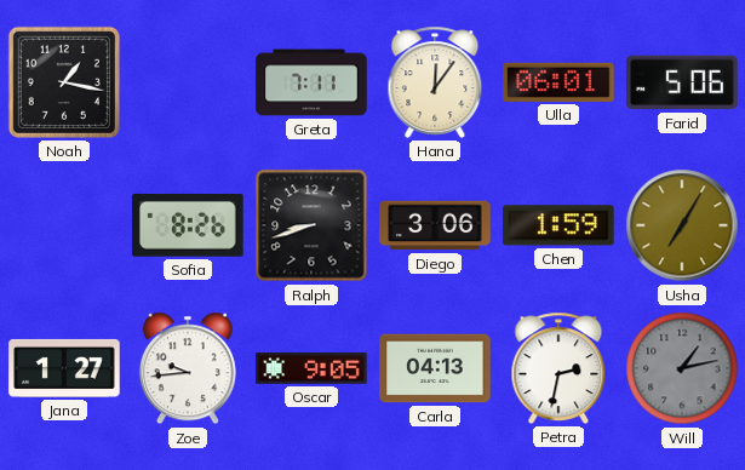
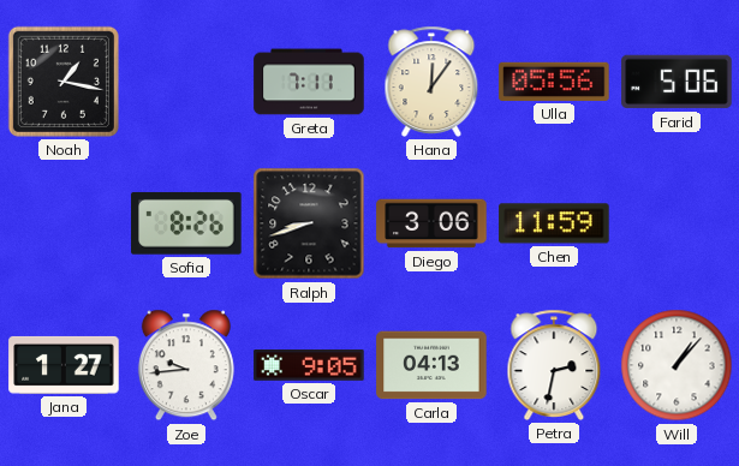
Ulla: 06:01 -> 05:56
Chen: 1:59 -> 11:59
Usha: 7:05 -> none
Will: 1:13 -> 1:07
Will dial: grey -> white
